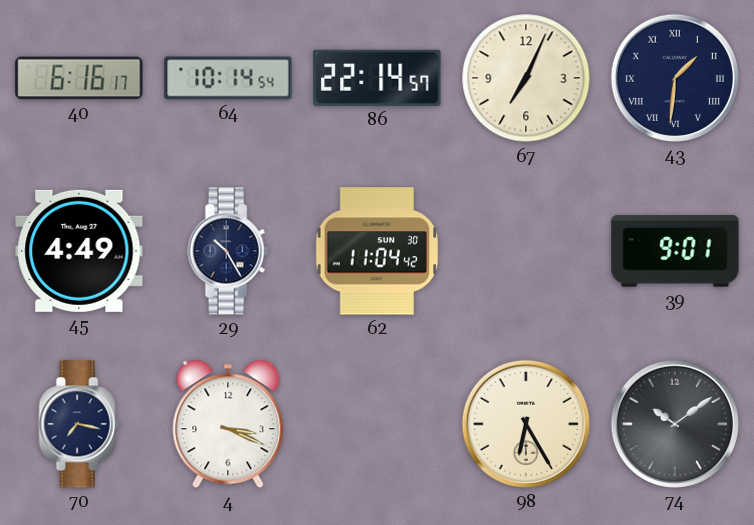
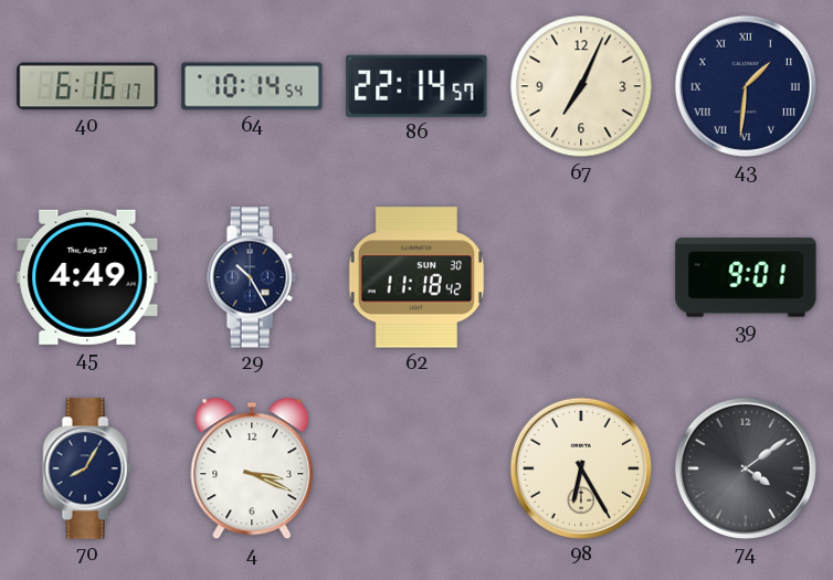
62: 11:04 -> 11:18
70: 7:17 -> 8:05
74: 10:09 -> 4:09
